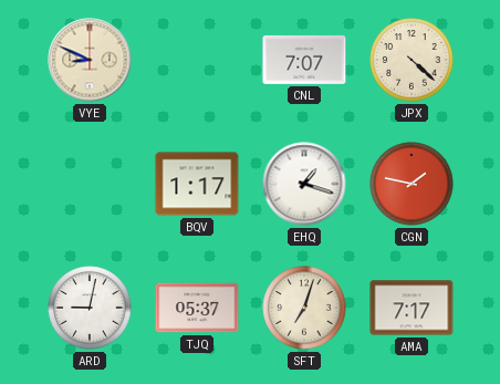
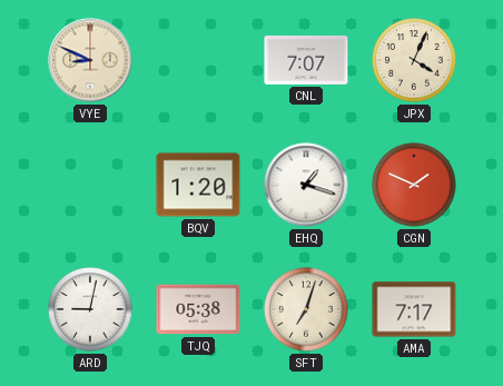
JPX: 4:22 -> 4:04
BQV: 1:17 -> 1:20
CGN: 1:47 -> 1:49
TJQ: 05:37 -> 05:38
